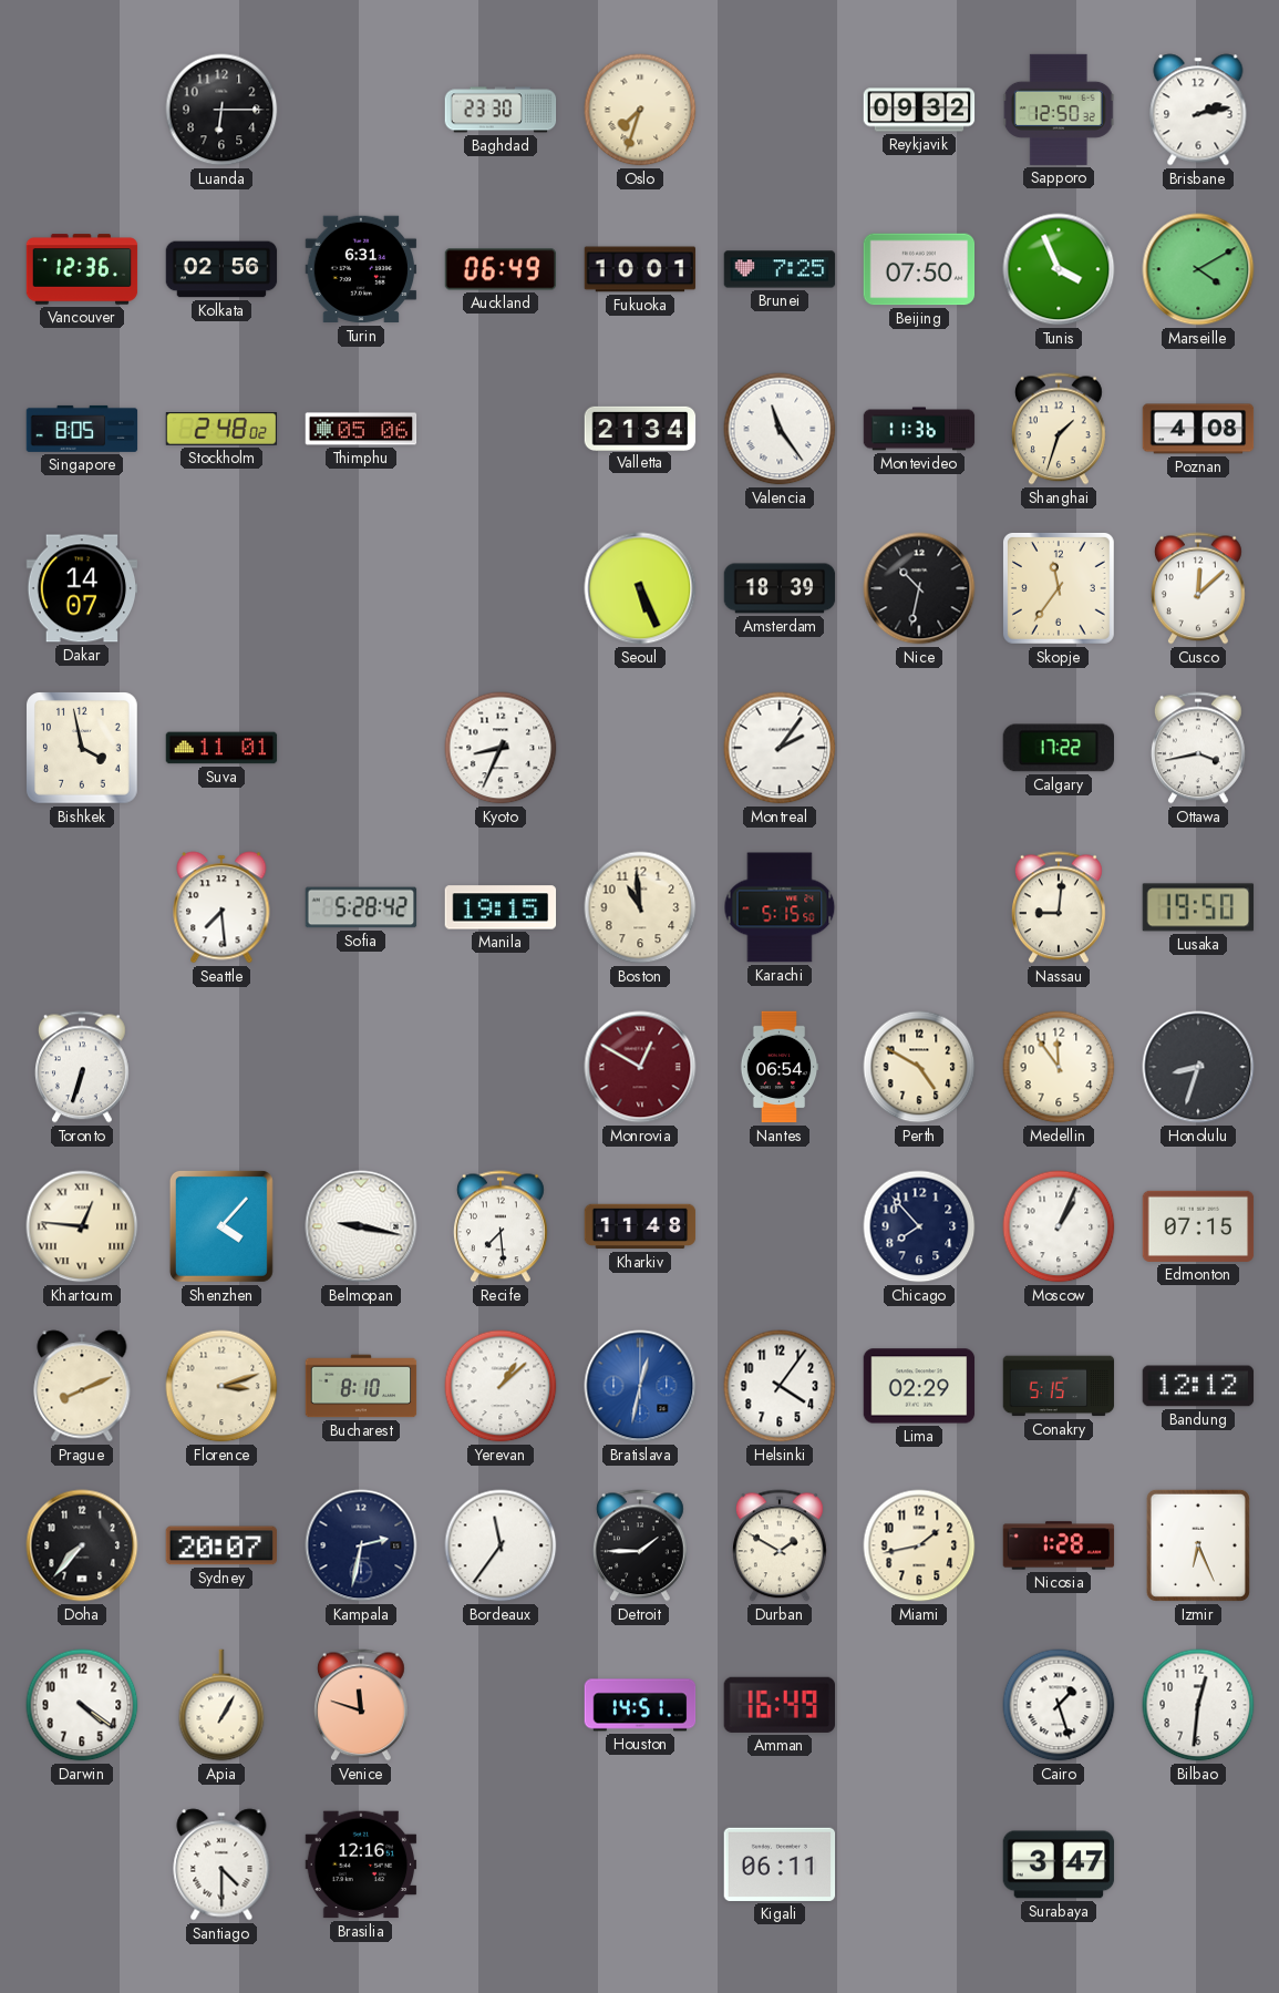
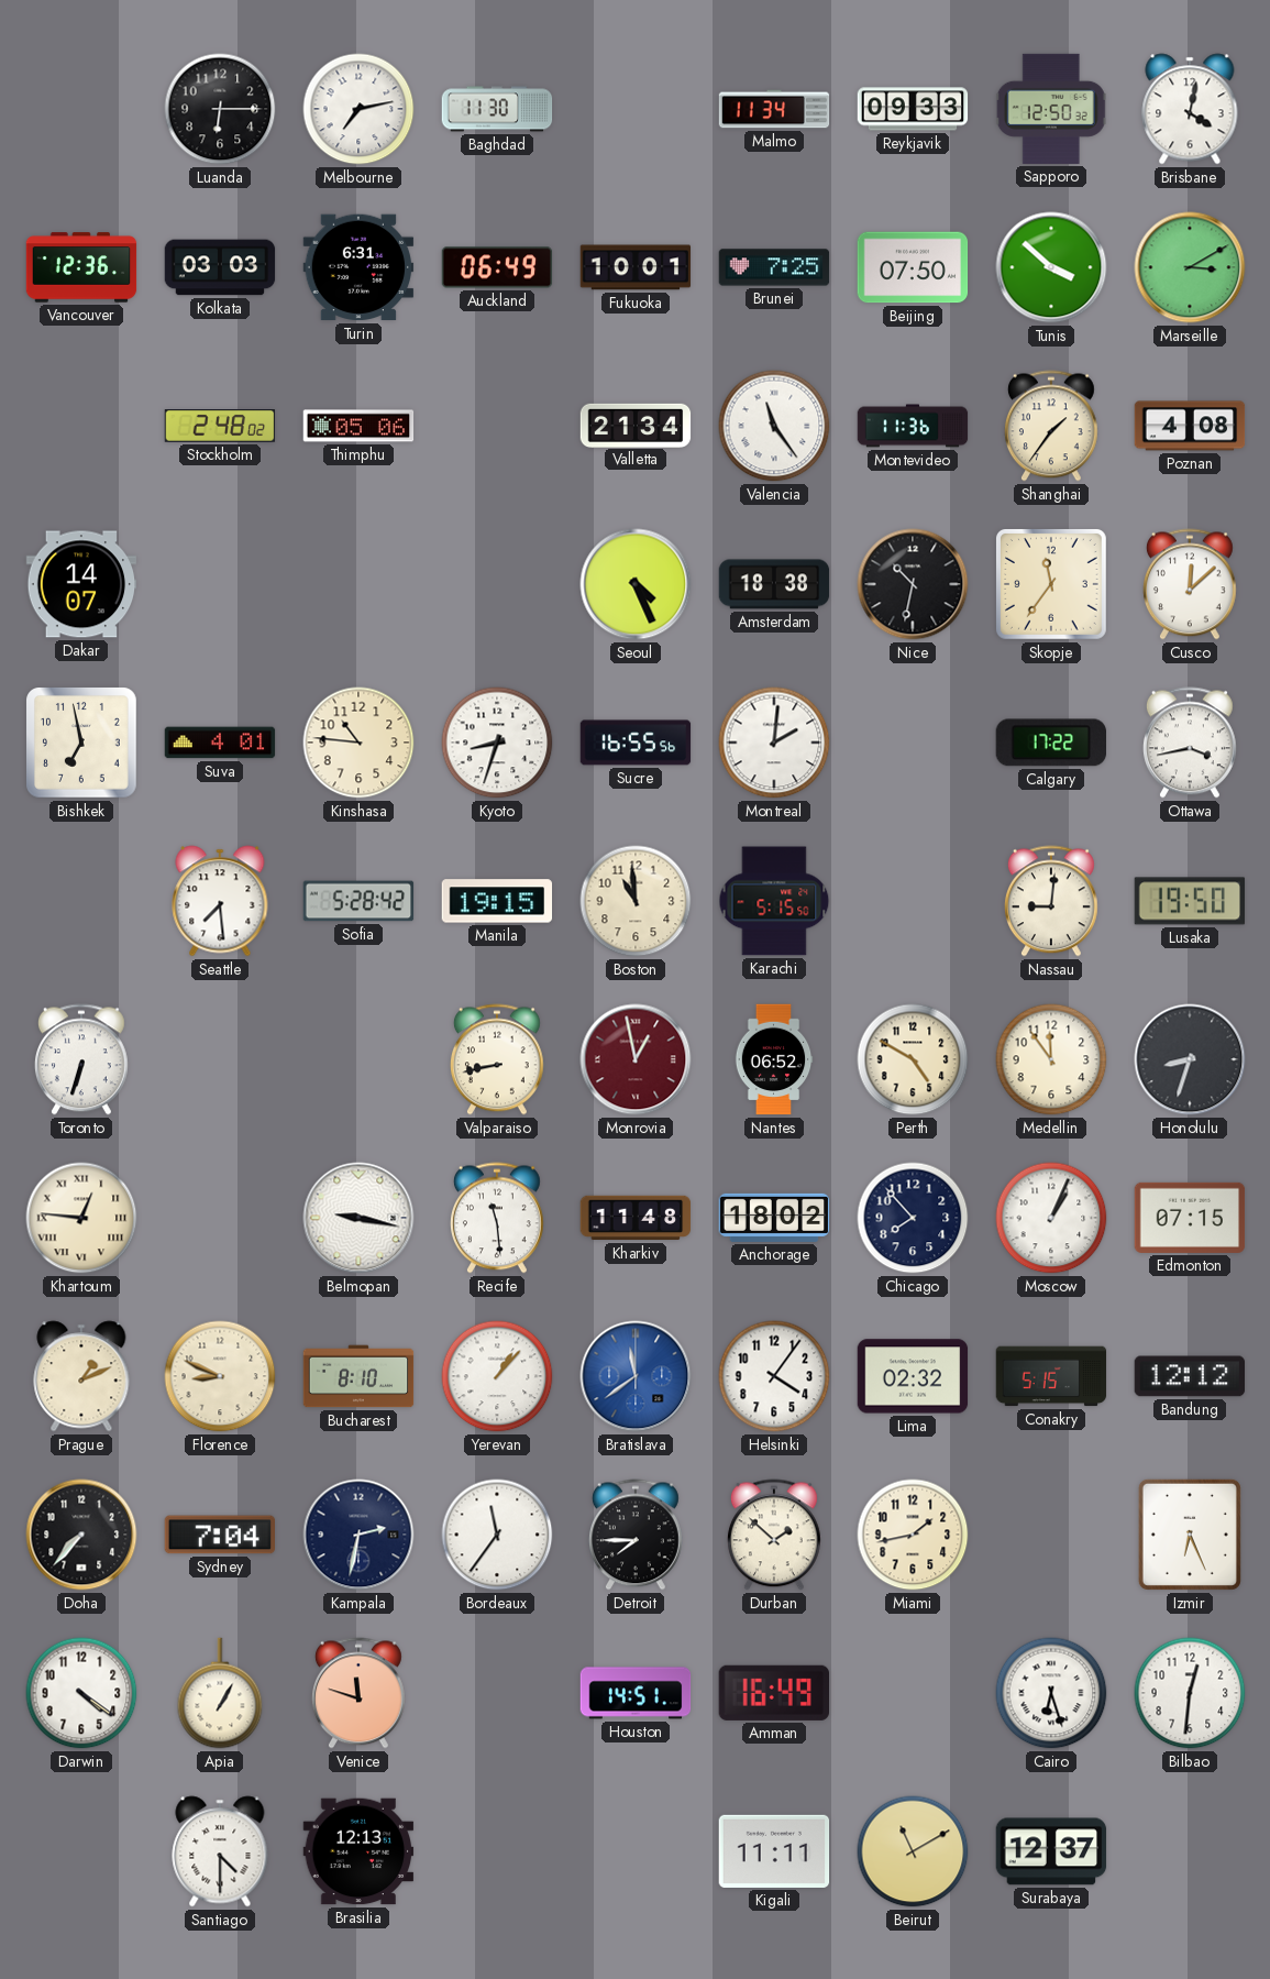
Melbourne: none -> 7:13
Baghdad: 23:30 -> 11:30
Oslo: 7:33 -> none
Malmo: none -> 11:34
Reykjavik: 09:32 -> 09:33
Brisbane: 2:13 -> 4:02
Kolkata: 02:56 -> 03:03
Tunis: 3:56 -> 3:52
Marseille: 4:10 -> 3:10
Singapore: 8:05 -> none
Shanghai: 1:33 -> 1:36
Seoul: 5:26 -> 4:26
Amsterdam: 18:39 -> 18:38
Bishkek: 3:58 -> 6:58
Suva: 11:01 -> 4:01
Kinshasa: none -> 10:46
Kyoto: 8:34 -> 8:33
Sucre: none -> 16:55
Montreal: 2:06 -> 2:01
Valparaiso: none -> 8:43
Monrovia: 12:50 -> 12:58
Nantes: 06:54 -> 06:52
Shenzhen: 4:07 -> none
Recife: 7:29 -> 11:29
Anchorage: none -> 18:02
Prague: 8:11 -> 1:11
Florence: 3:12 -> 8:49
Yerevan: 1:08 -> 1:07
Bratislava: 12:32 -> 11:39
Lima: 02:29 -> 02:32
Sydney: 20:07 -> 7:04
Detroit: 1:45 -> 7:45
Durban: 1:50 -> 1:52
Nicosia: 1:28 -> none
Cairo: 1:27 -> 6:27
Brasilia: 12:16 -> 12:13
Kigali: 06:11 -> 11:11
Beirut: none -> 11:10
Surabaya: 3:47 -> 12:37
